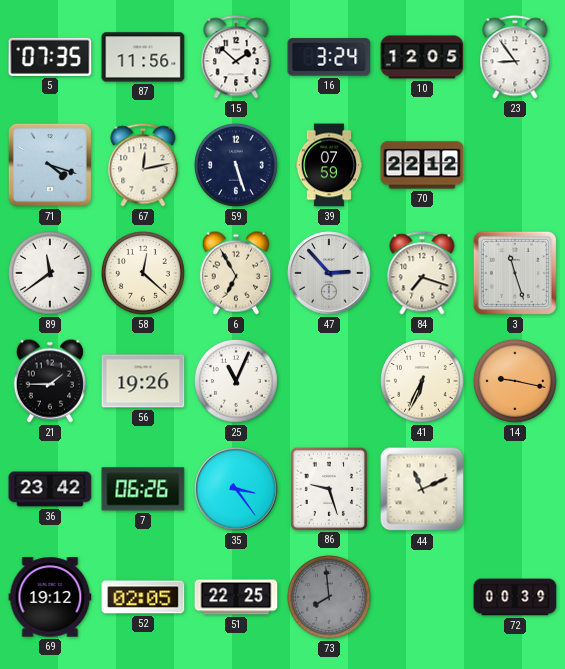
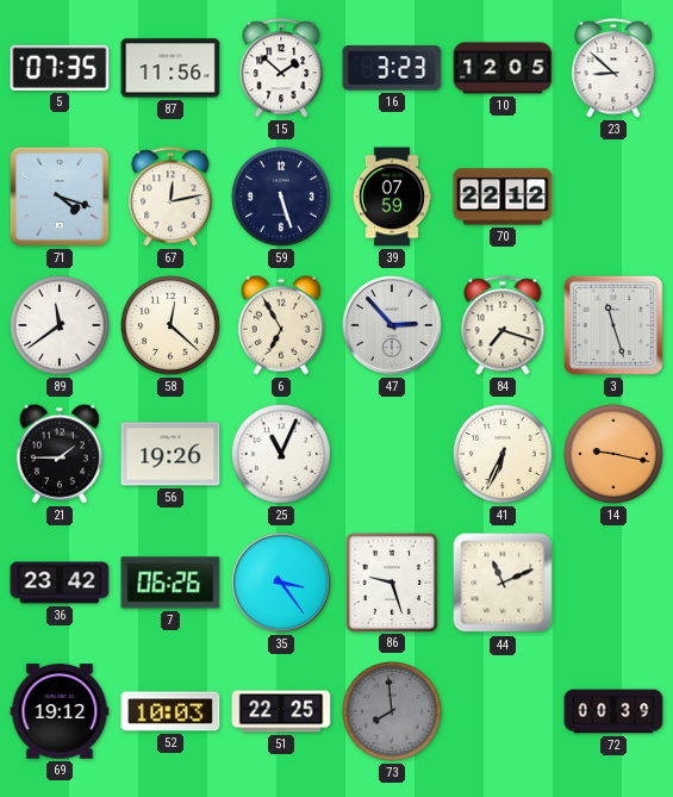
16: 3:24 -> 3:23
23: 8:54 -> 8:52
52: 02:05 -> 10:03
